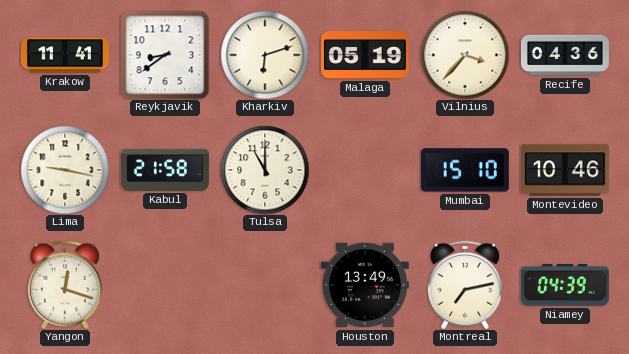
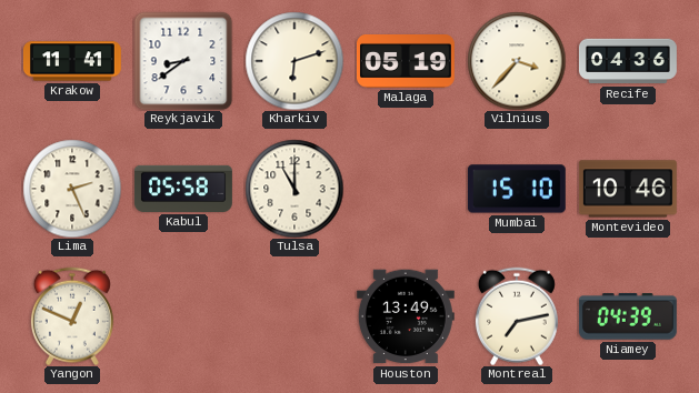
Lima: 9:17 -> 2:26
Kabul: 21:58 -> 05:58
Yangon: 12:18 -> 12:49
